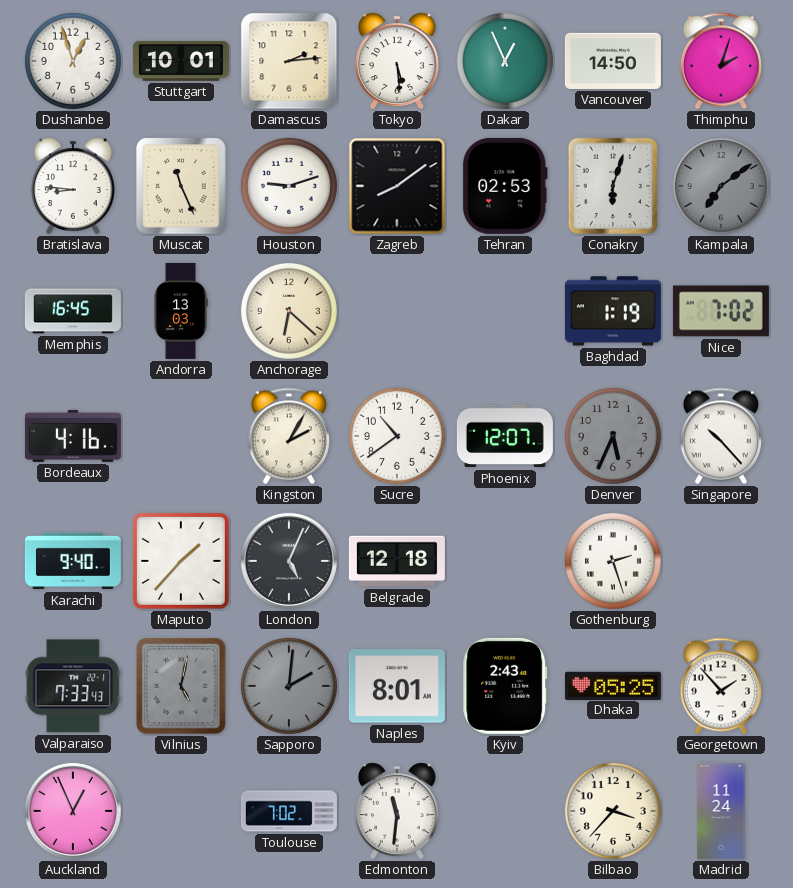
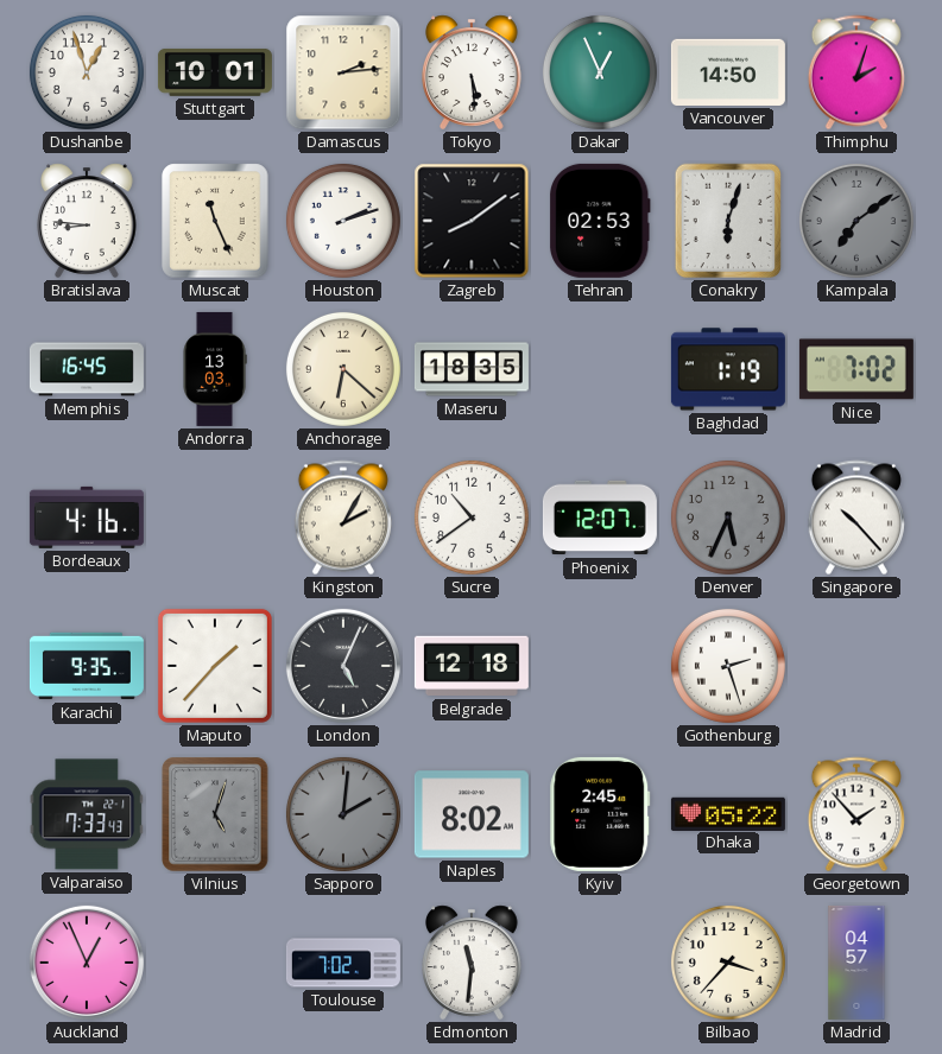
Houston: 9:12 -> 2:12
Maseru: none -> 18:35
Karachi: 9:40 -> 9:35
Vilnius: 5:02 -> 5:03
Naples: 8:01 -> 8:02
Kyiv: 2:43 -> 2:45
Dhaka: 05:25 -> 05:22
Madrid: 11:24 -> 04:57
